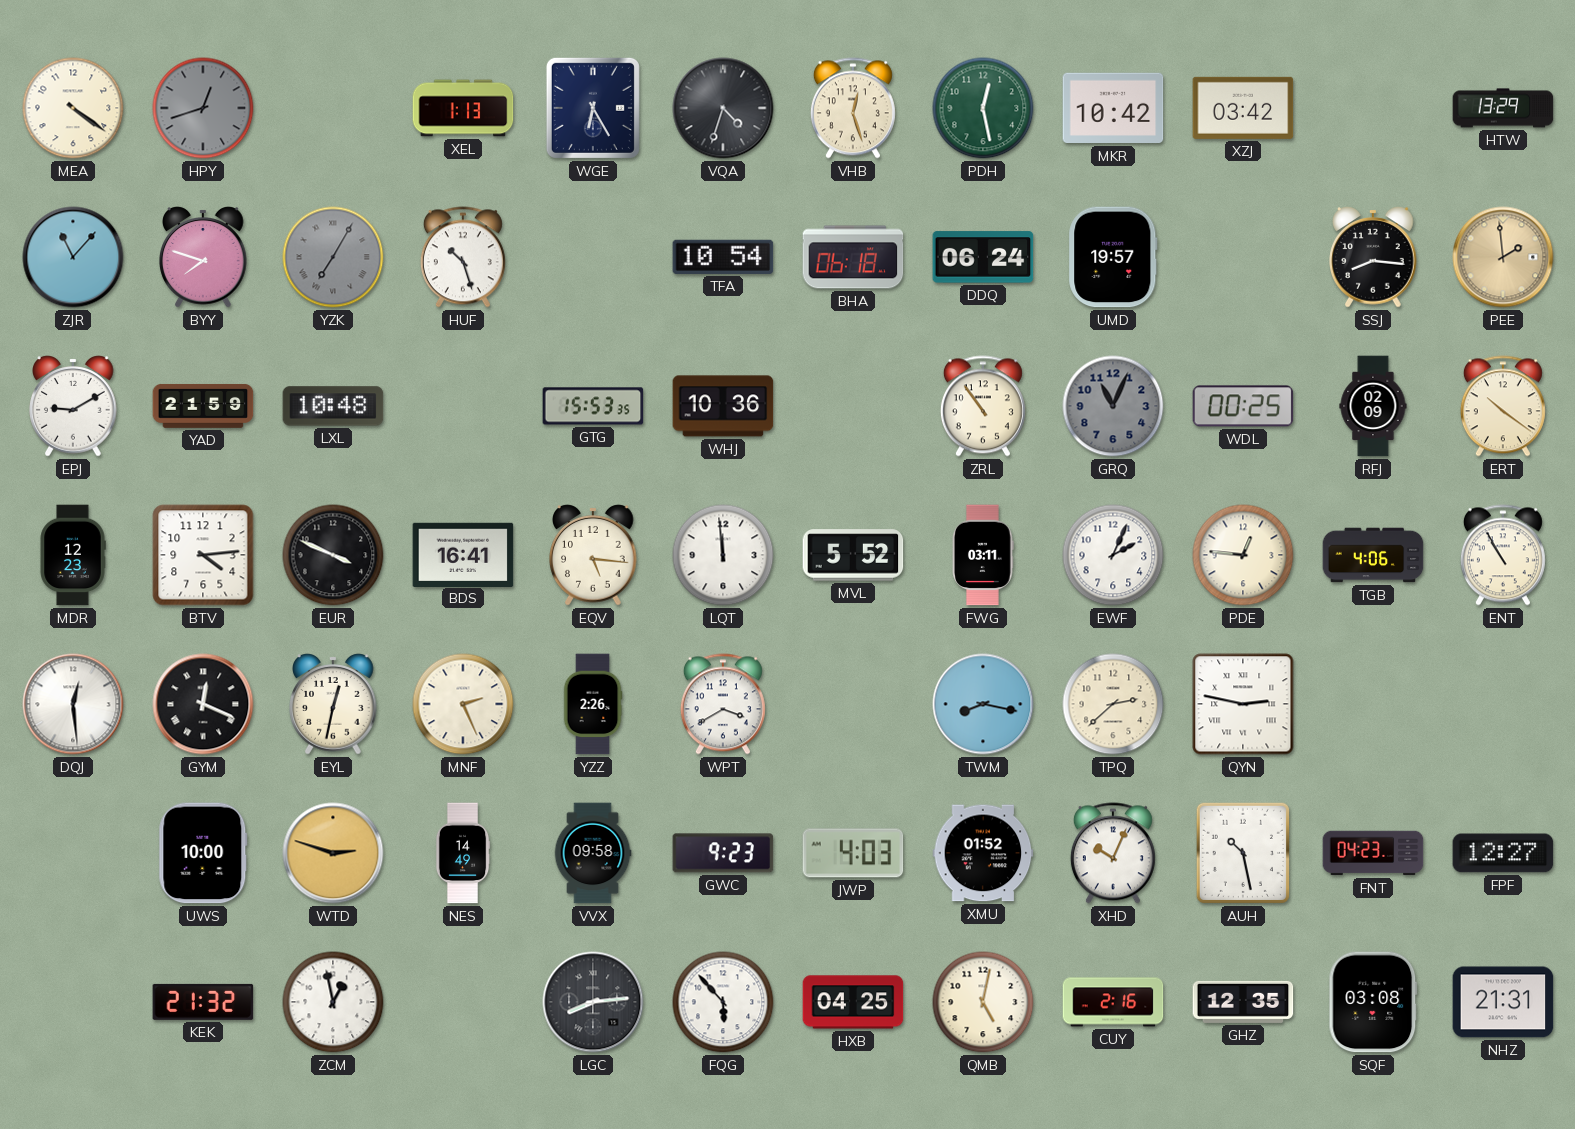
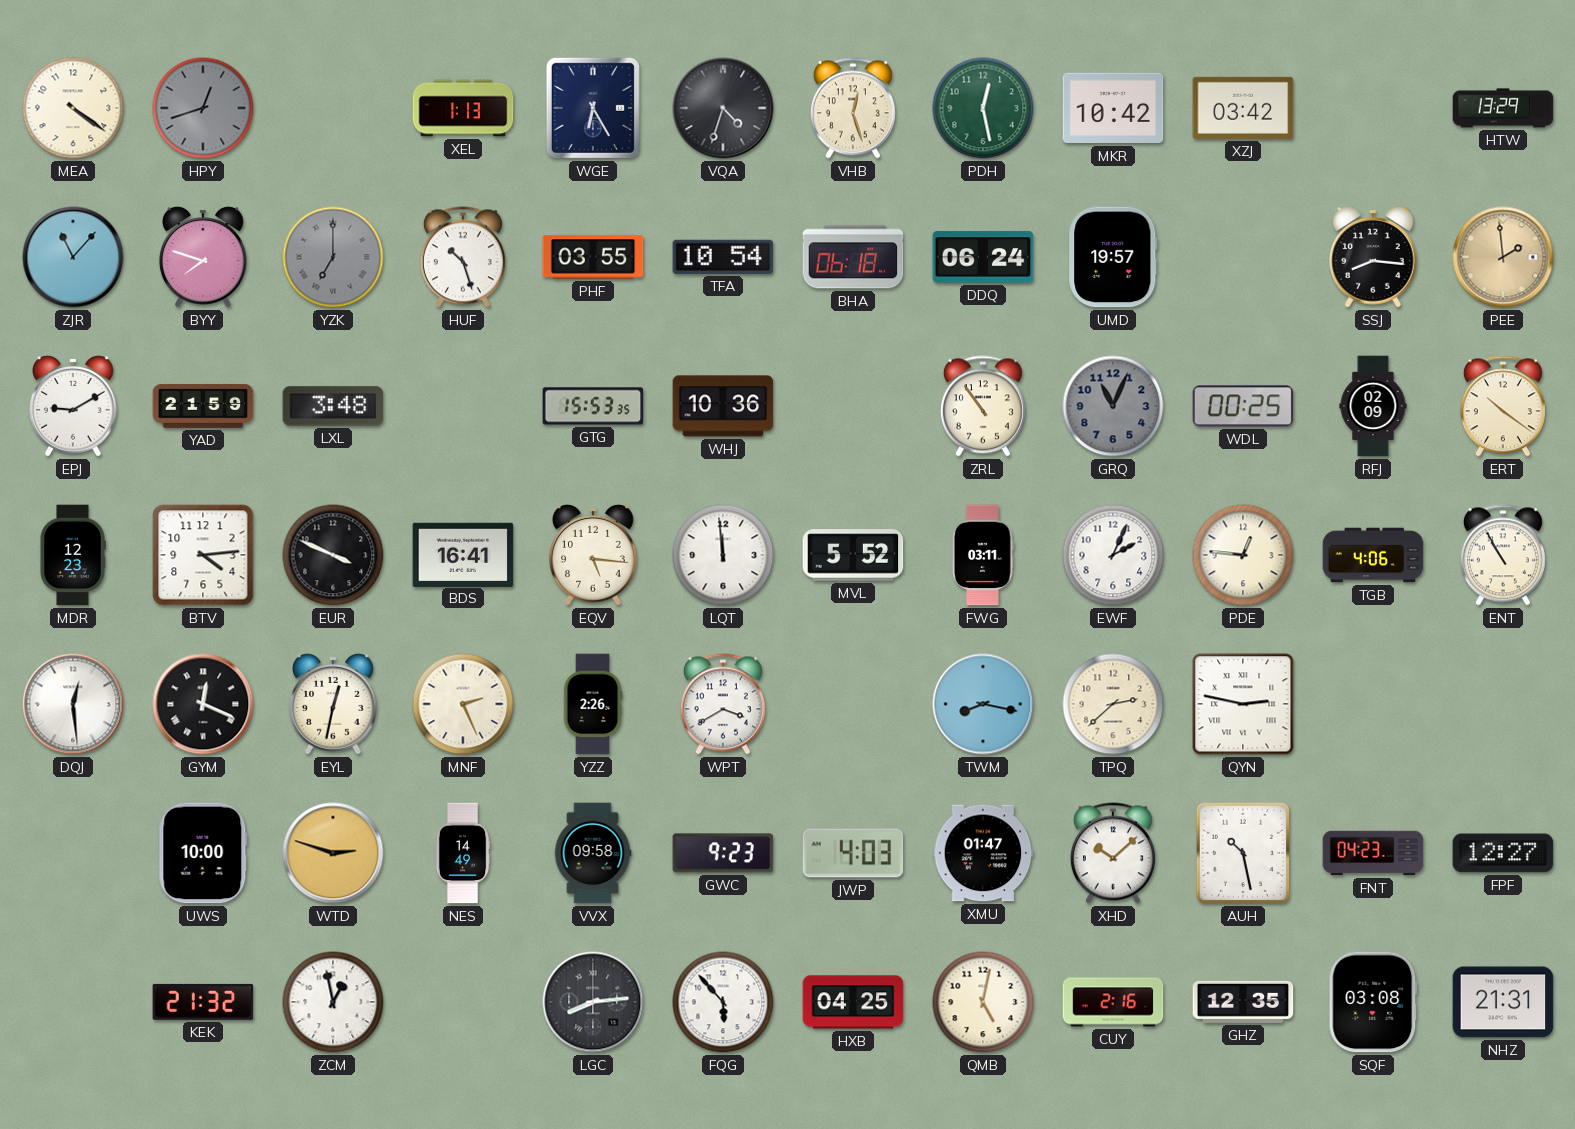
YZK: 7:05 -> 7:00
PHF: none -> 03:55
LXL: 10:48 -> 3:48
XMU: 01:52 -> 01:47
XHD: 10:04 -> 10:08
